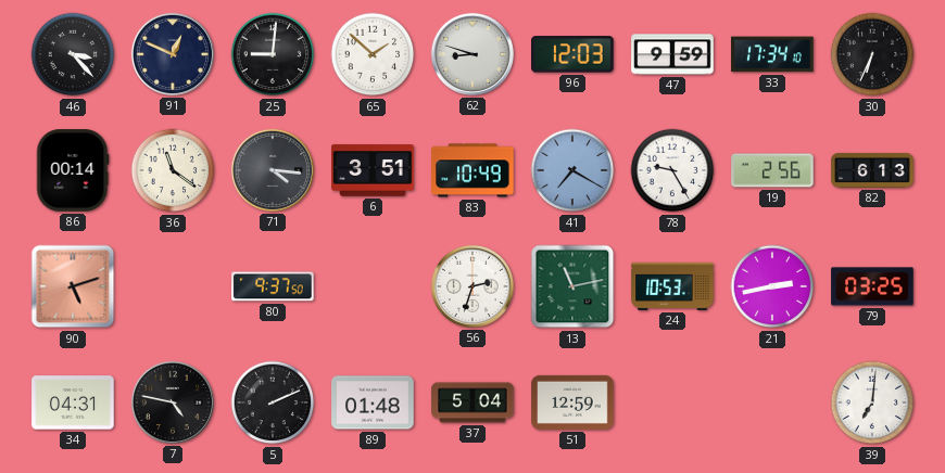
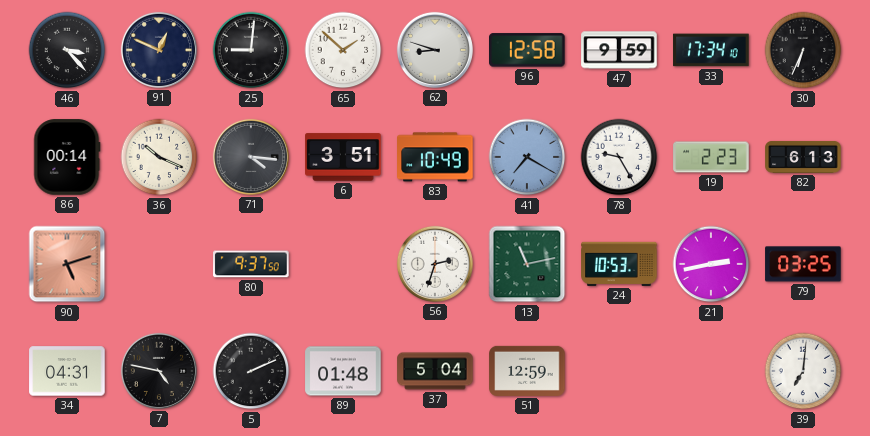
96: 12:03 -> 12:58
36: 11:21 -> 10:19
19: 2:56 -> 2:23
